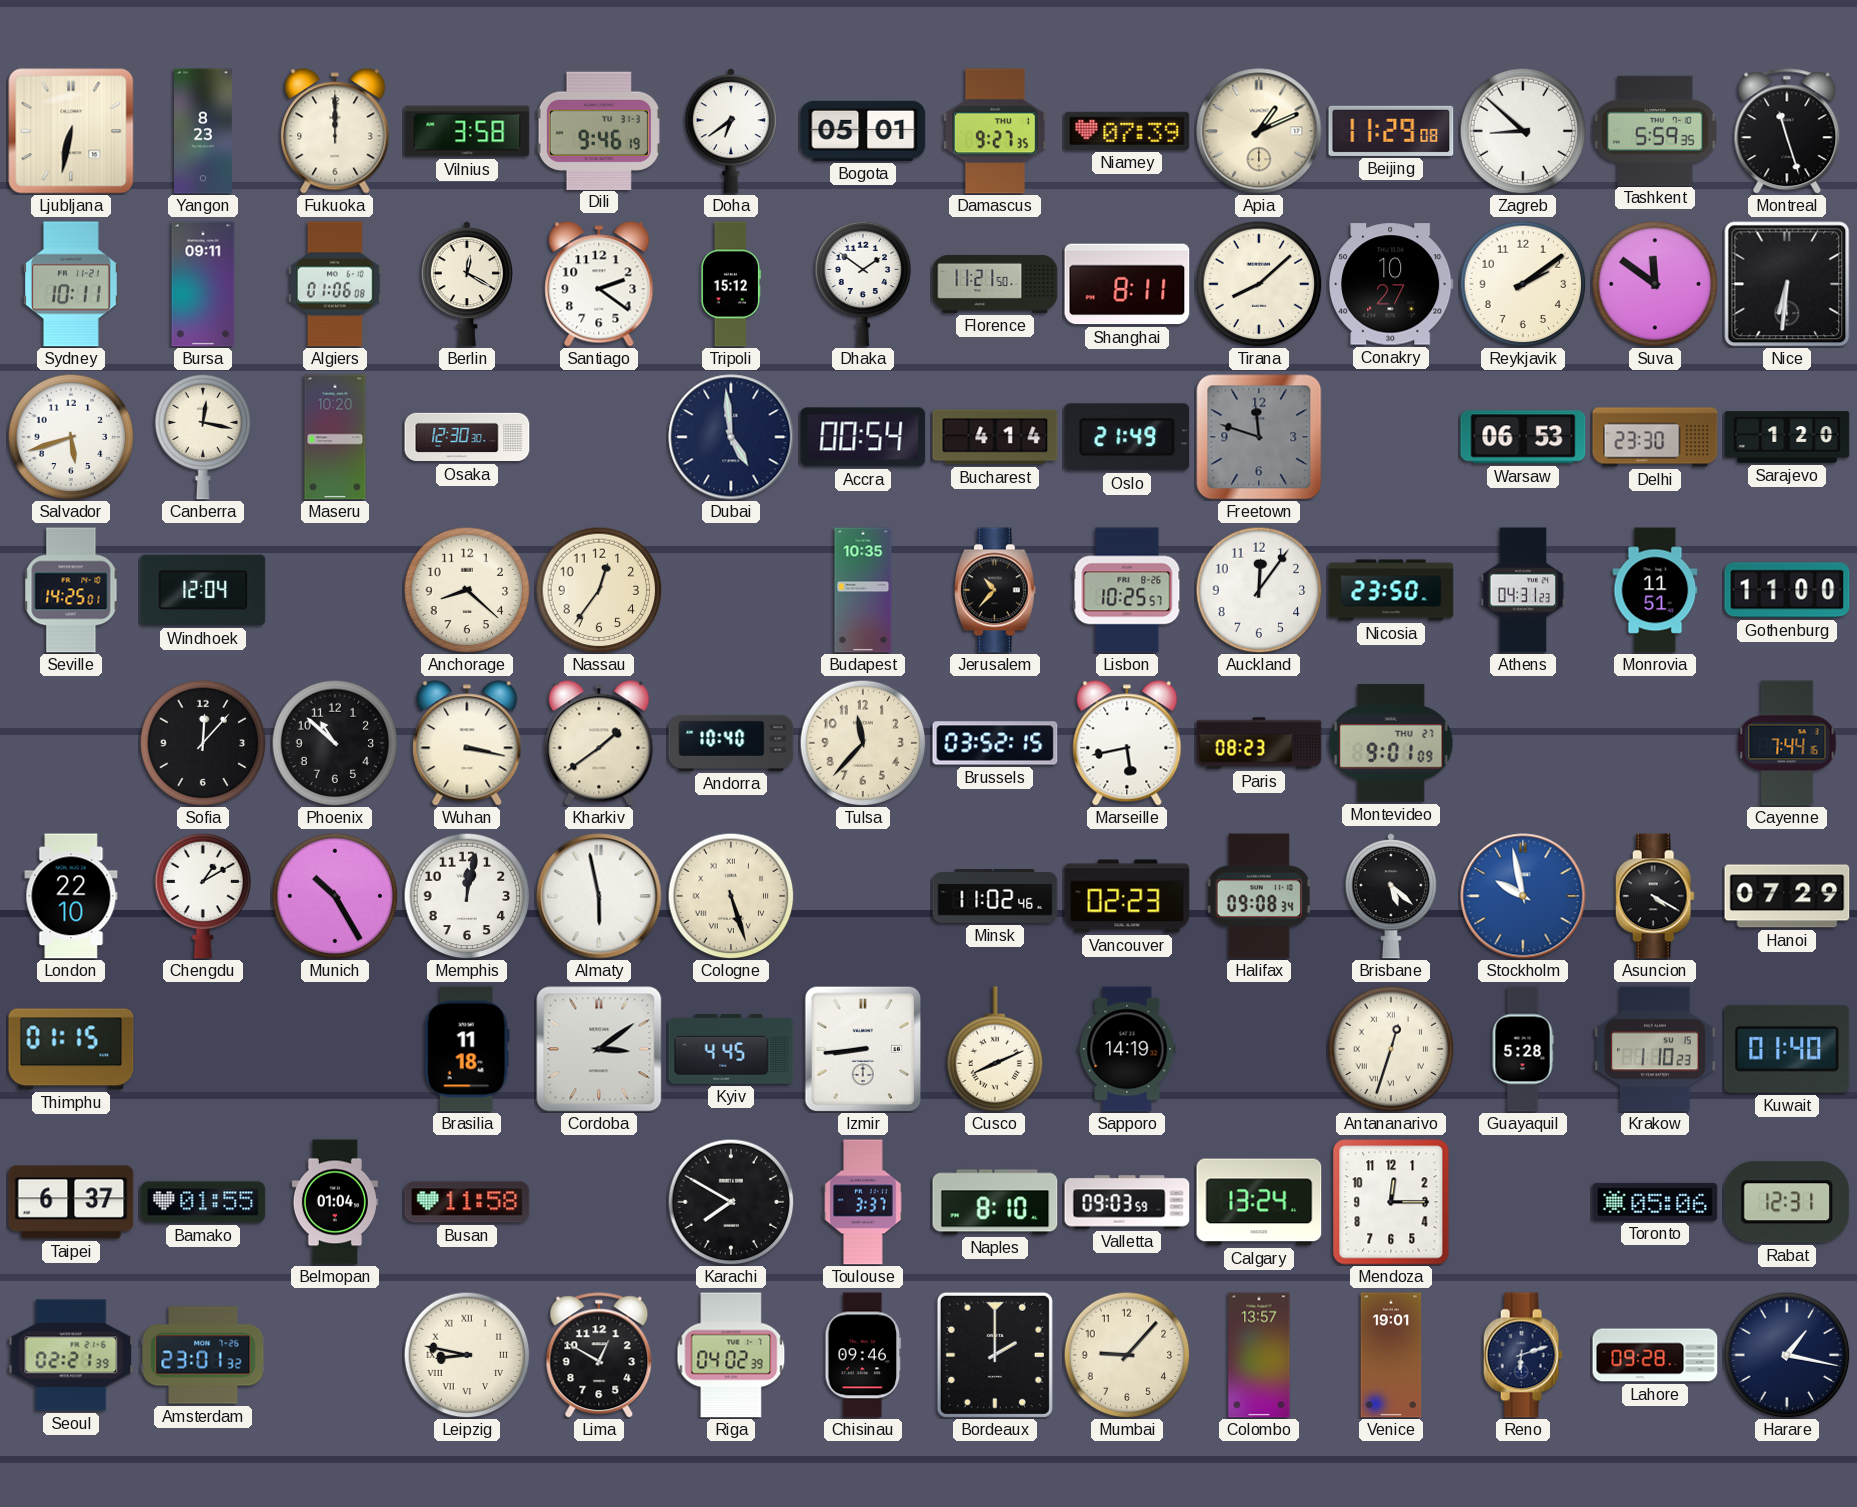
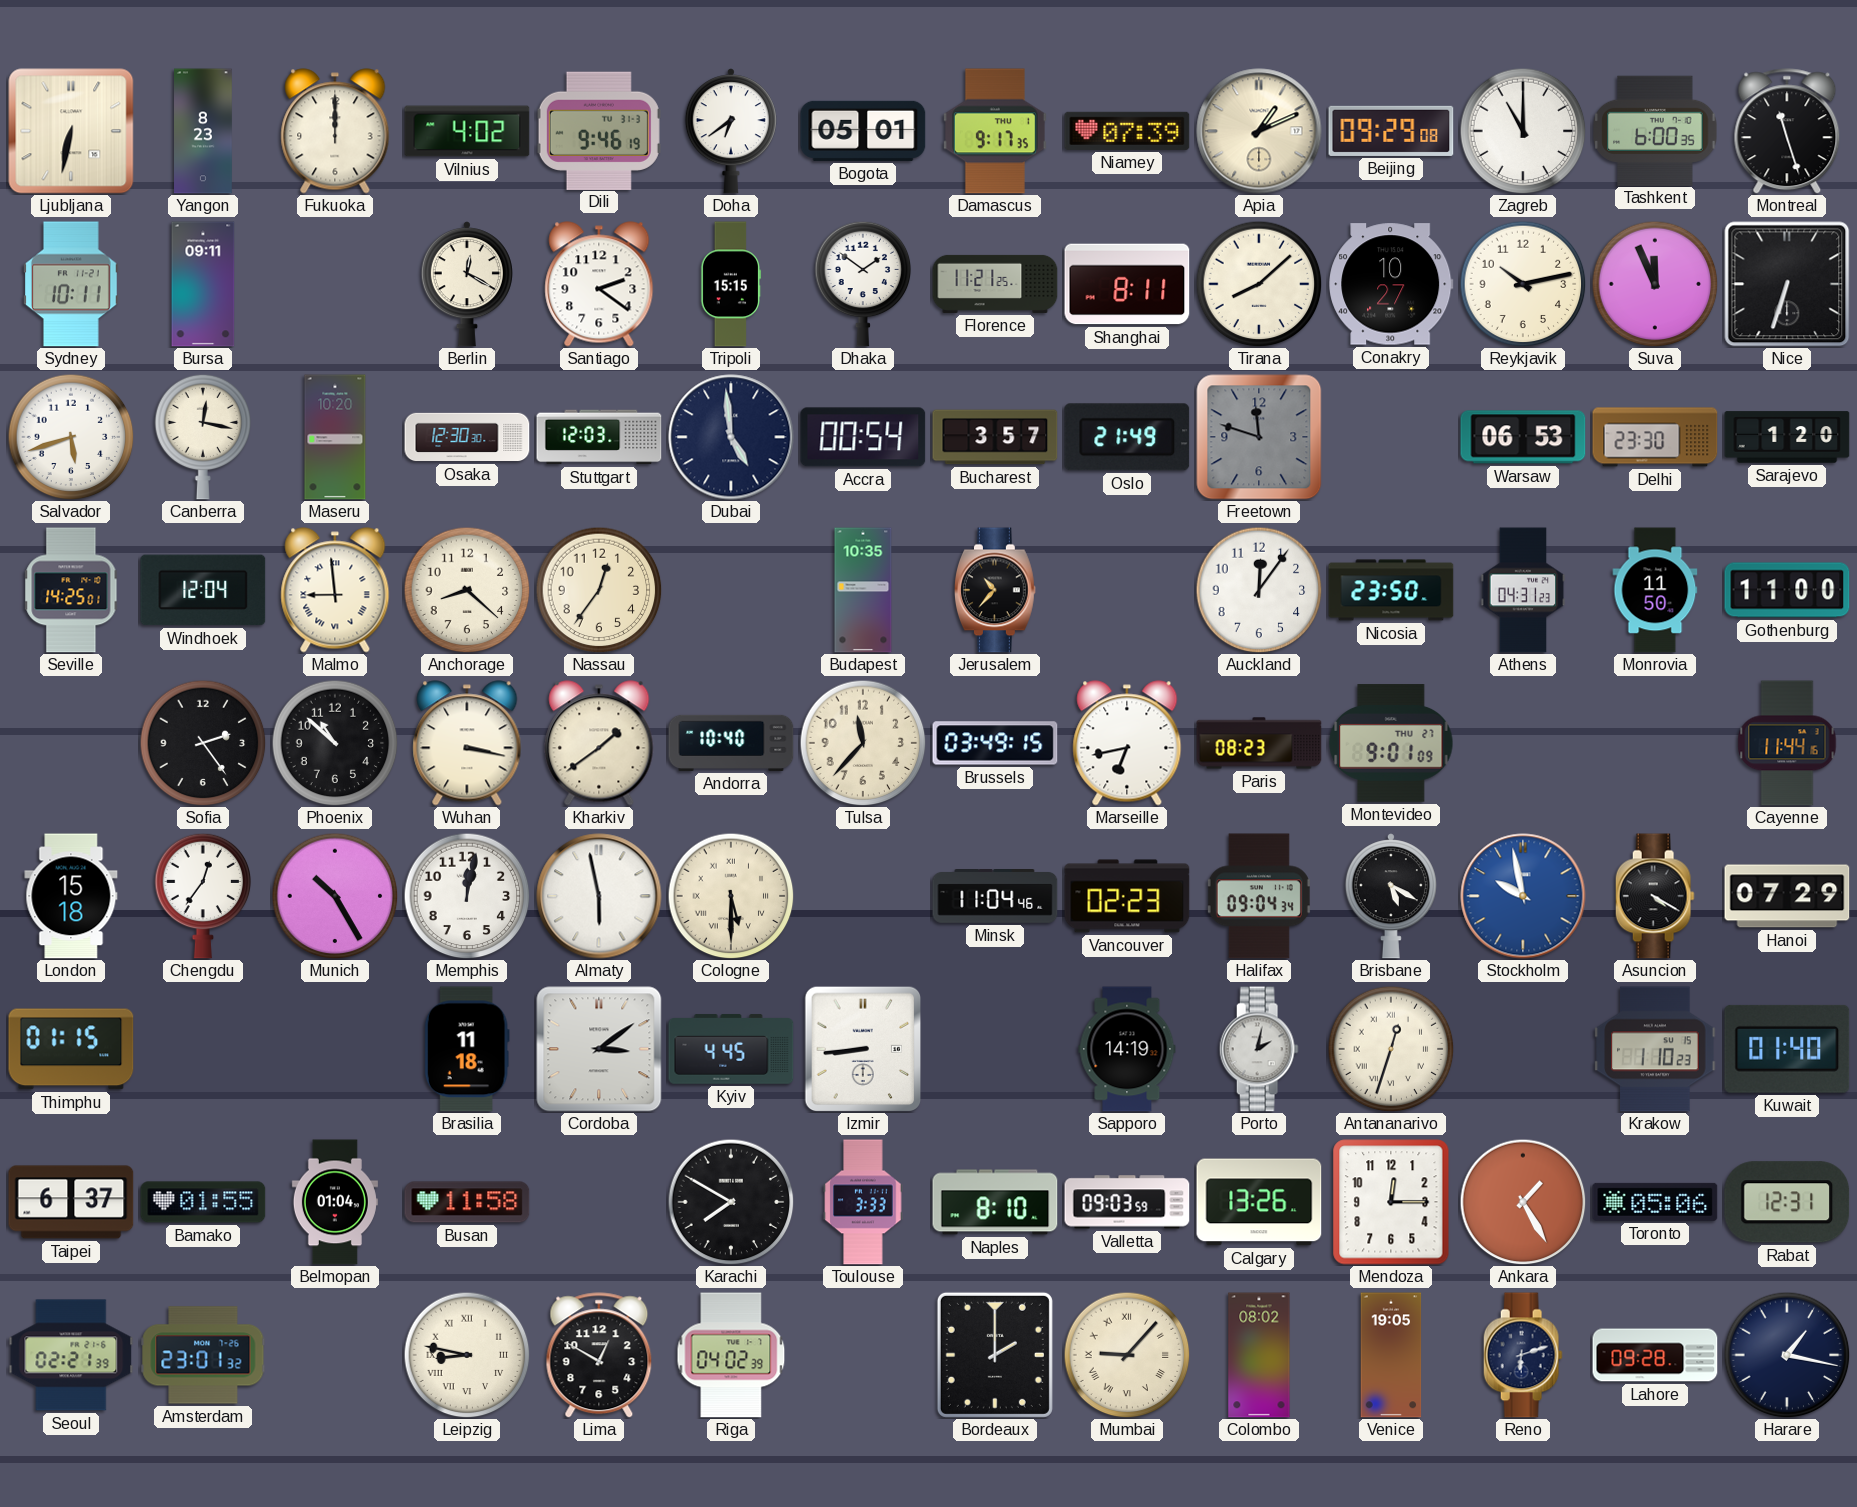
Vilnius: 3:58 -> 4:02
Damascus: 9:27 -> 9:17
Beijing: 11:29 -> 09:29
Zagreb: 8:52 -> 11:00
Tashkent: 5:59 -> 6:00
Algiers: 01:06 -> none
Tripoli: 15:12 -> 15:15
Florence: 11:21:50 -> 11:21:25
Reykjavik: 2:09 -> 10:13
Suva: 11:51 -> 11:56
Nice: 6:31 -> 6:33
Stuttgart: none -> 12:03
Bucharest: 4:14 -> 3:57
Malmo: none -> 8:59
Lisbon: 10:25 -> none
Monrovia: 11:51 -> 11:50
Sofia: 12:07 -> 2:24
Brussels: 03:52 -> 03:49
Marseille: 5:43 -> 6:43
Cayenne: 7:44 -> 11:44
London: 22:10 -> 15:18
Chengdu: 1:10 -> 12:36
Cologne: 5:27 -> 5:30
Minsk: 11:02 -> 11:04
Halifax: 09:08 -> 09:04
Brisbane: 5:22 -> 5:20
Cusco: 8:11 -> none
Porto: none -> 2:02
Guayaquil: 5:28 -> none
Toulouse: 3:37 -> 3:33
Calgary: 13:24 -> 13:26
Ankara: none -> 1:25
Chisinau: 09:46 -> none
Mumbai numerals: Arabic -> Roman
Colombo: 13:57 -> 08:02
Venice: 19:01 -> 19:05
